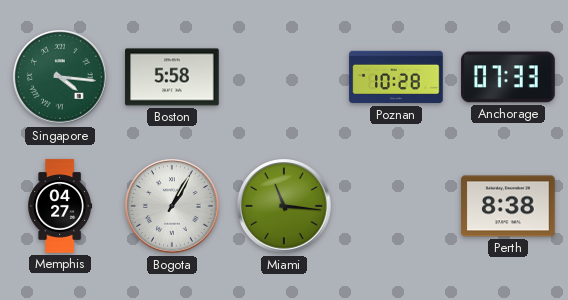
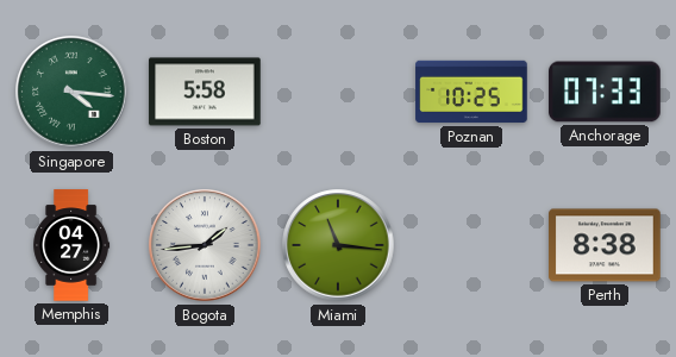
Poznan: 10:28 -> 10:25
Bogota: 1:05 -> 1:44
